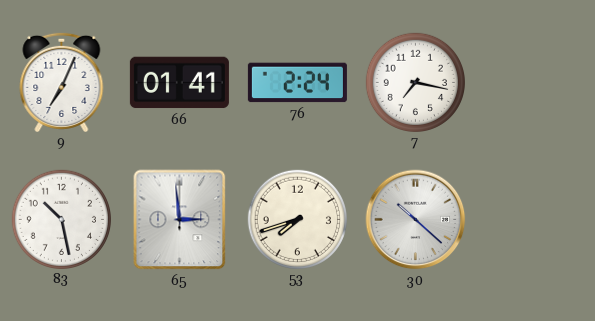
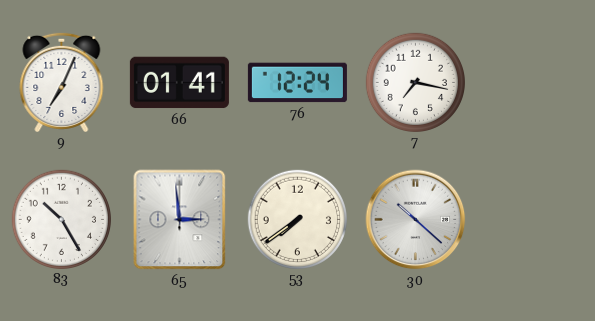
76: 2:24 -> 12:24
83: 10:28 -> 10:25
53: 7:42 -> 7:39
